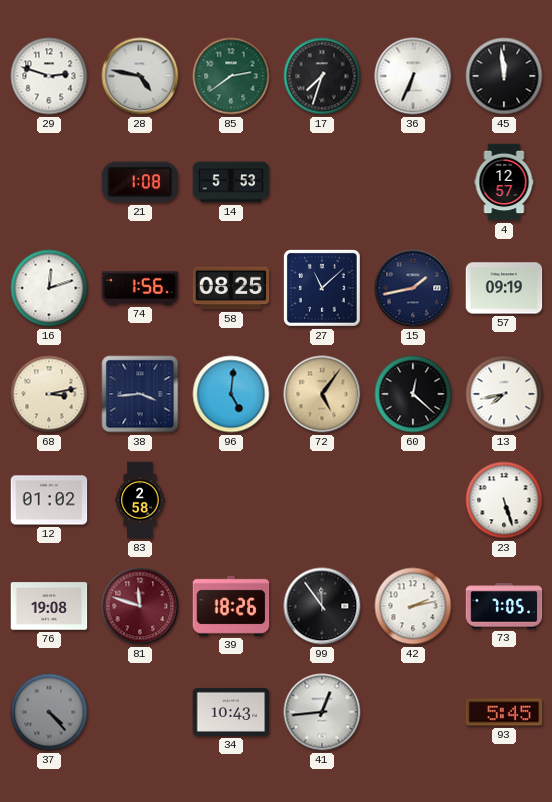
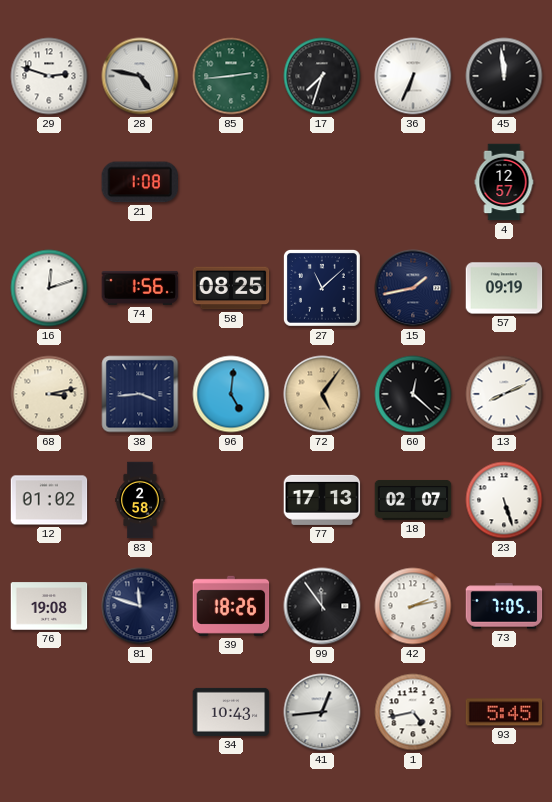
85: 2:39 -> 2:44
14: 5:53 -> none
13: 7:43 -> 8:11
77: none -> 17:13
18: none -> 02:07
81 dial: burgundy -> navy
37: 4:23 -> none
1: none -> 4:43
